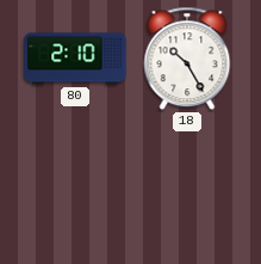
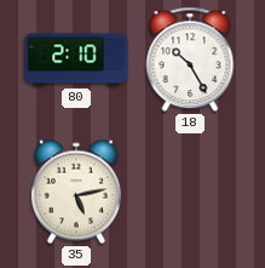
35: none -> 5:13
